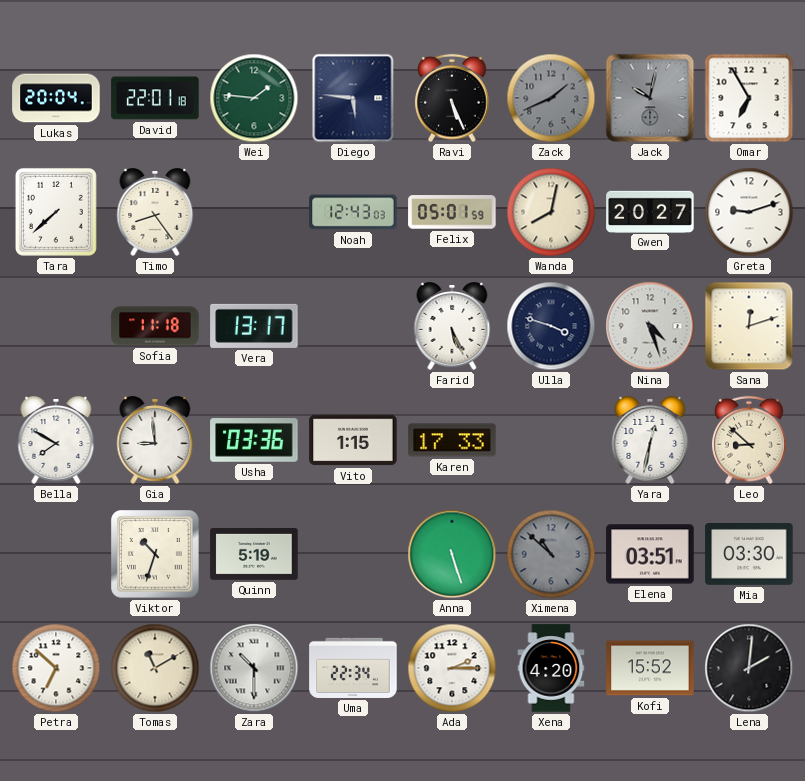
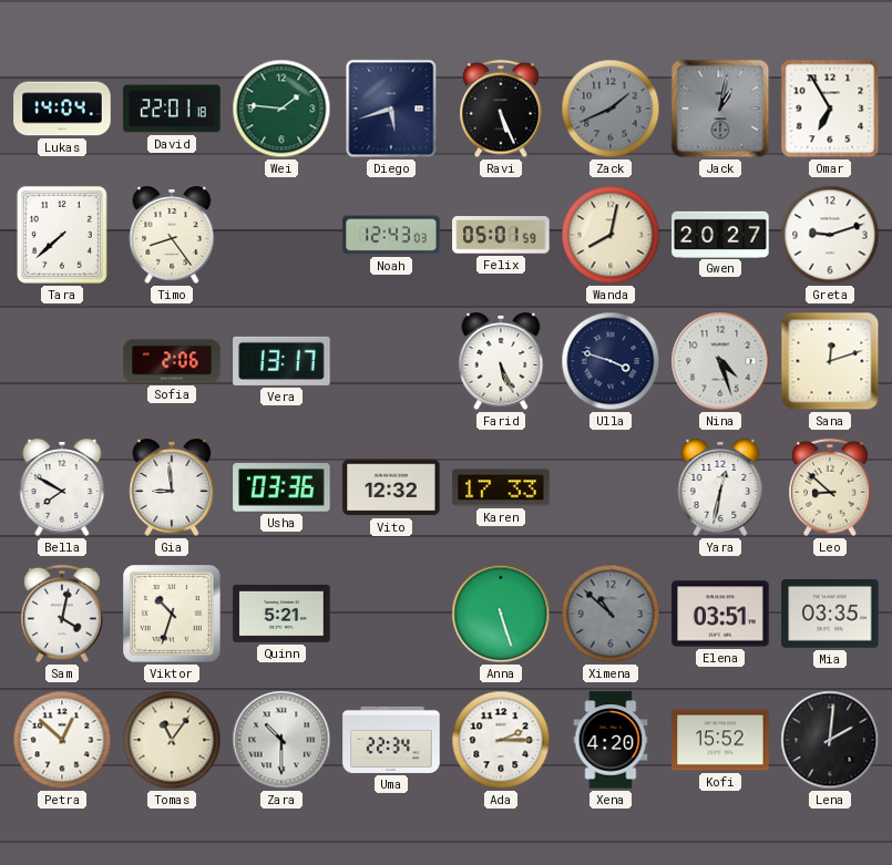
Lukas: 20:04 -> 14:04
Diego: 5:46 -> 5:42
Jack: 10:02 -> 1:02
Sofia: 11:18 -> 2:06
Vito: 1:15 -> 12:32
Sam: none -> 4:02
Quinn: 5:19 -> 5:21
Mia: 03:30 -> 03:35
Petra: 6:52 -> 12:52
Tomas: 11:10 -> 11:06
